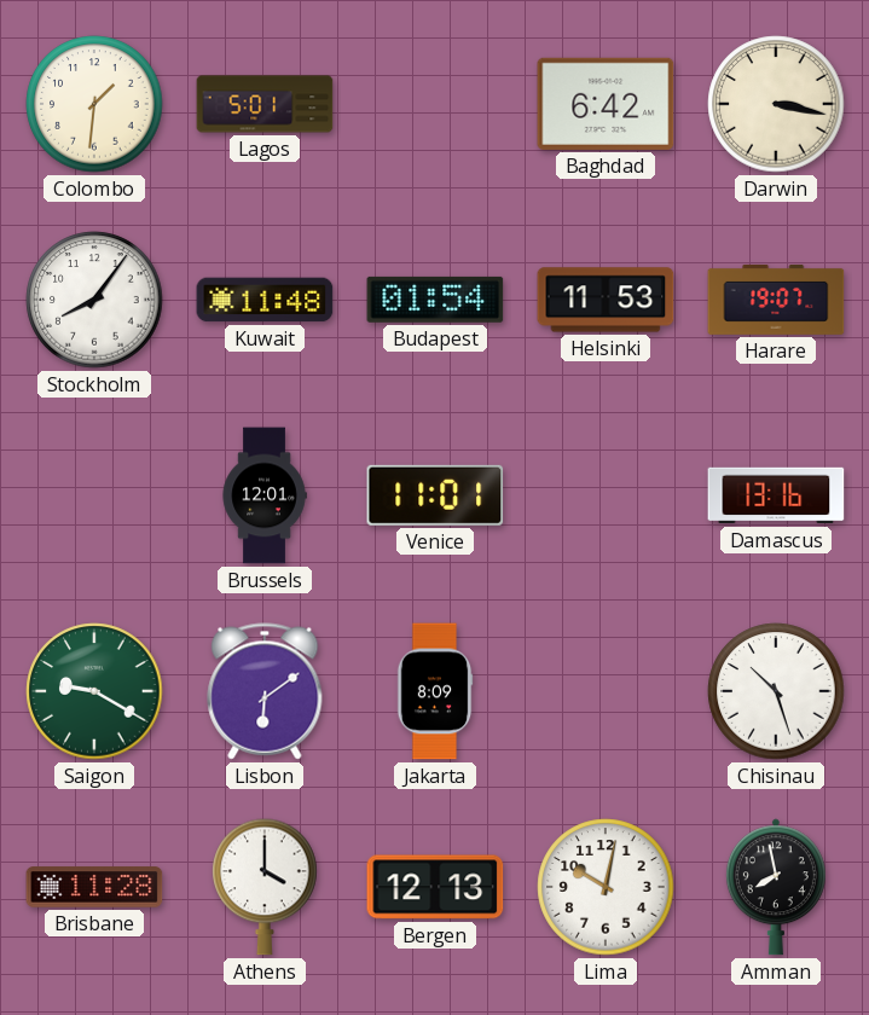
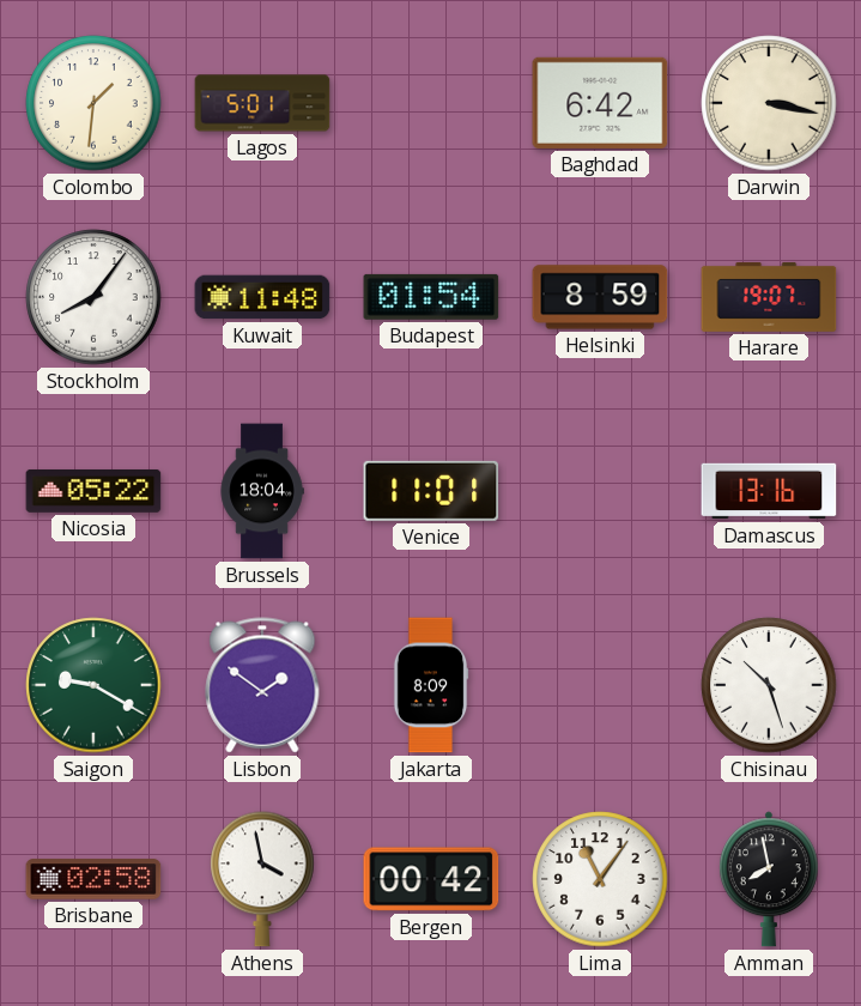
Helsinki: 11:53 -> 8:59
Nicosia: none -> 05:22
Brussels: 12:01 -> 18:04
Lisbon: 6:09 -> 1:51
Brisbane: 11:28 -> 02:58
Athens: 4:00 -> 3:58
Bergen: 12:13 -> 00:42
Lima: 10:02 -> 11:06
